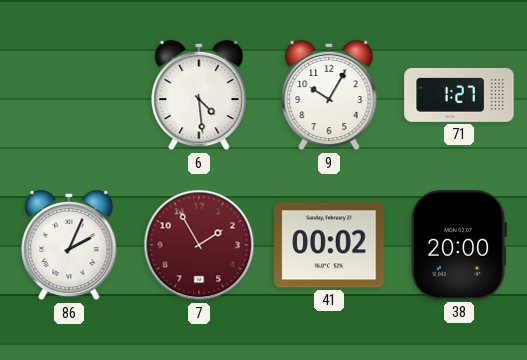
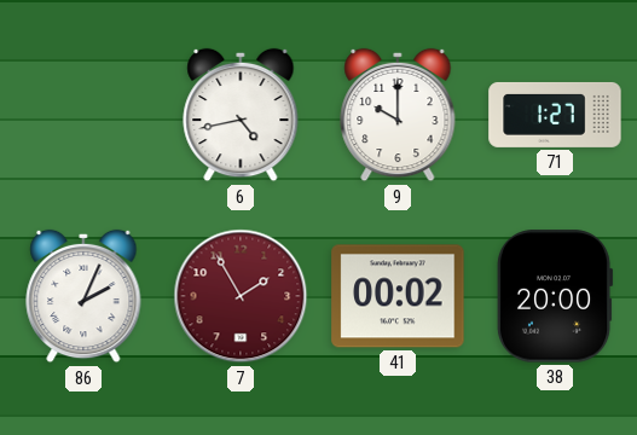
6: 4:29 -> 4:43
9: 10:05 -> 10:00
